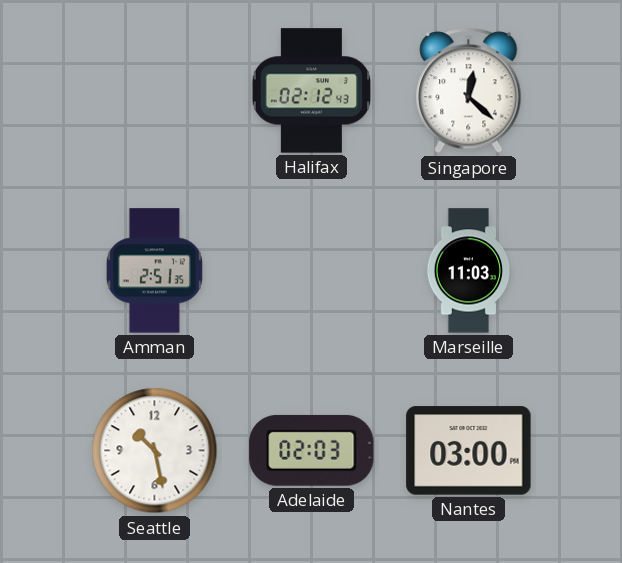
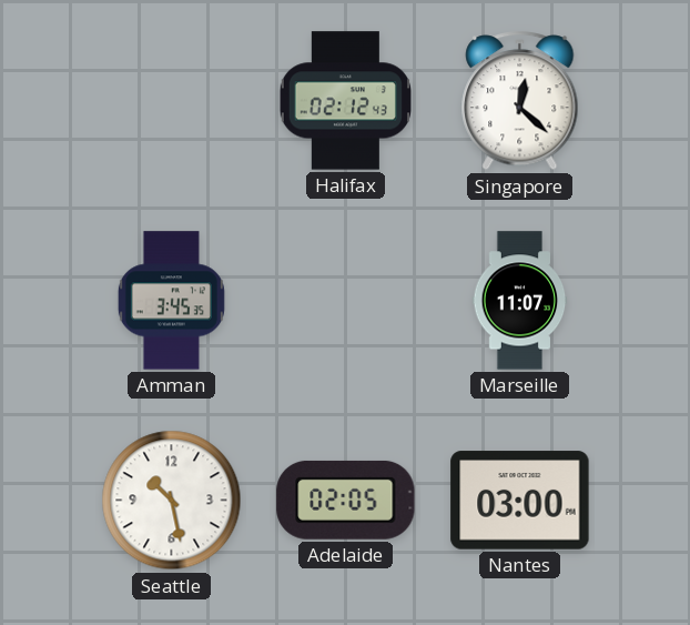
Amman: 2:51 -> 3:45
Marseille: 11:03 -> 11:07
Adelaide: 02:03 -> 02:05
